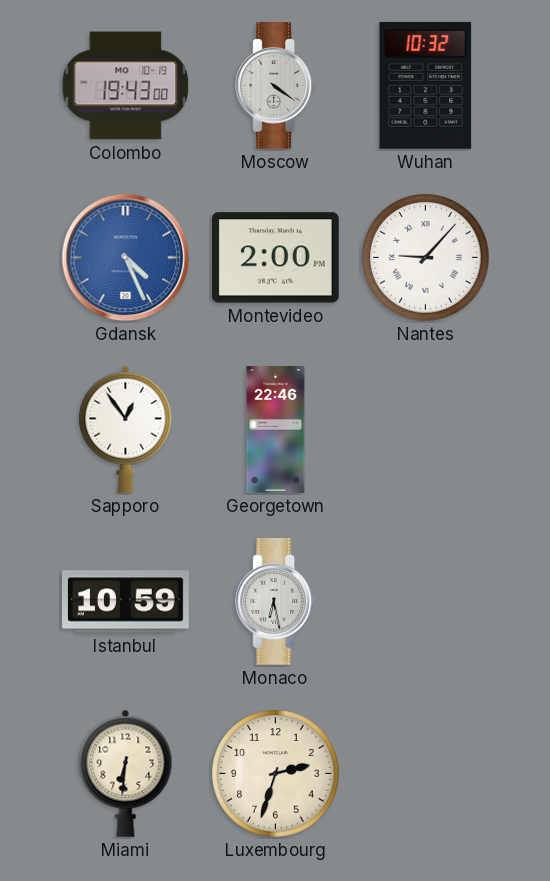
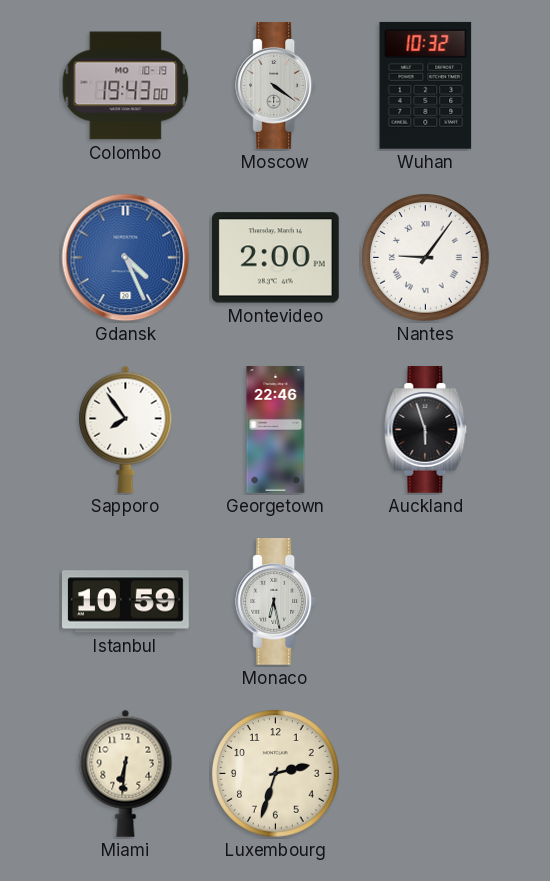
Nantes: 9:07 -> 9:06
Sapporo: 12:54 -> 7:54
Auckland: none -> 5:57
